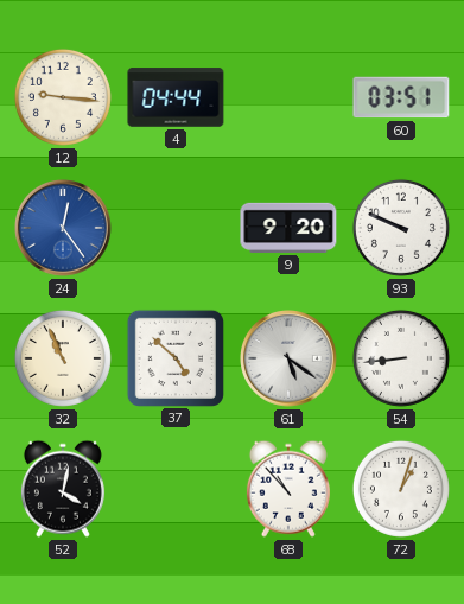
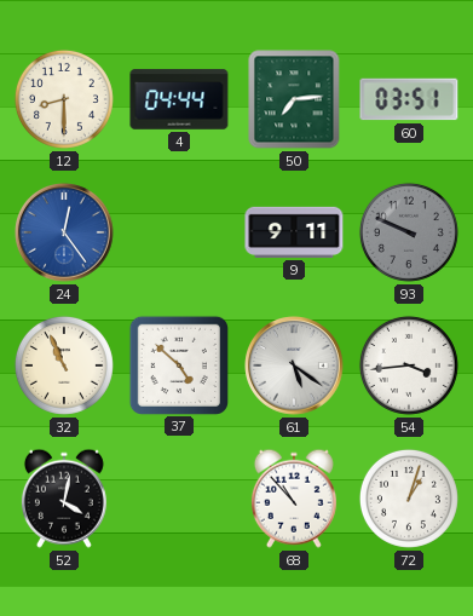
12: 9:16 -> 8:30
50: none -> 7:14
9: 9:20 -> 9:11
93 dial: white -> grey
54: 8:44 -> 3:44
